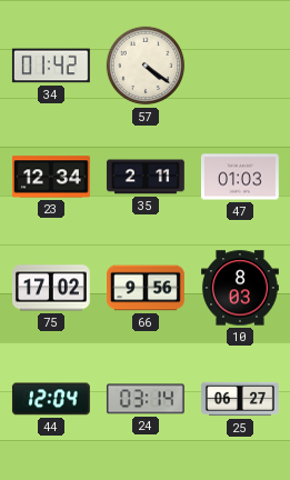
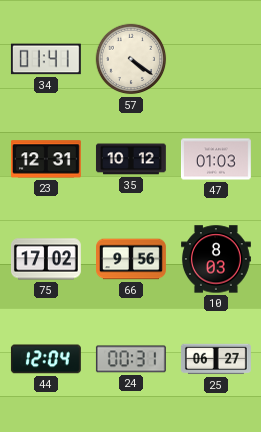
34: 01:42 -> 01:41
23: 12:34 -> 12:31
35: 2:11 -> 10:12
24: 03:14 -> 00:31
